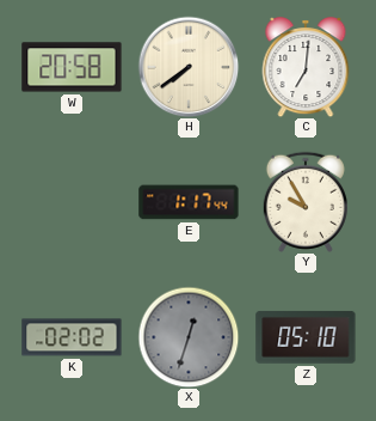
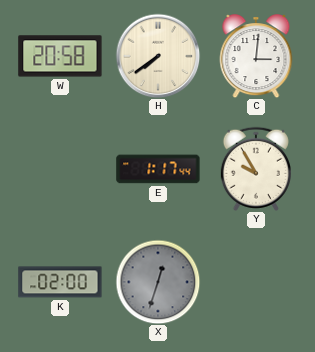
C: 7:01 -> 3:01
K: 02:02 -> 02:00
Z: 05:10 -> none
